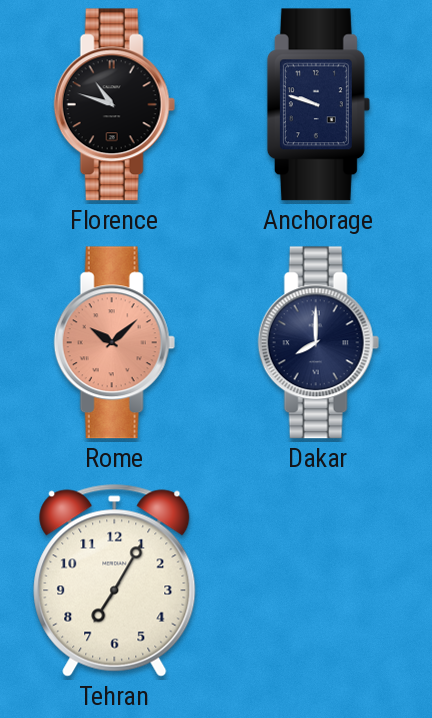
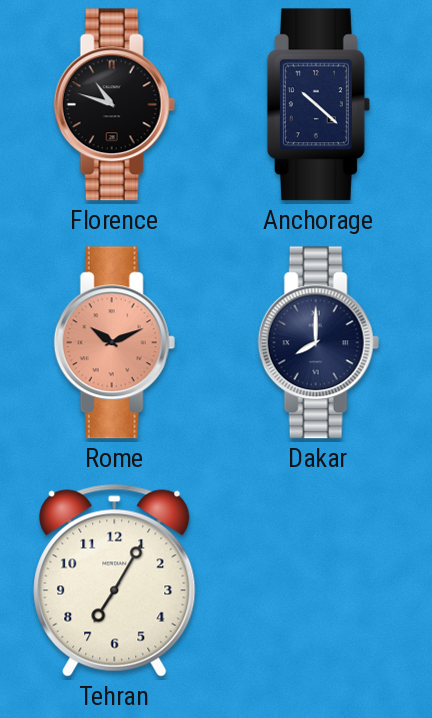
Anchorage: 9:48 -> 10:22
Rome: 10:08 -> 10:11
